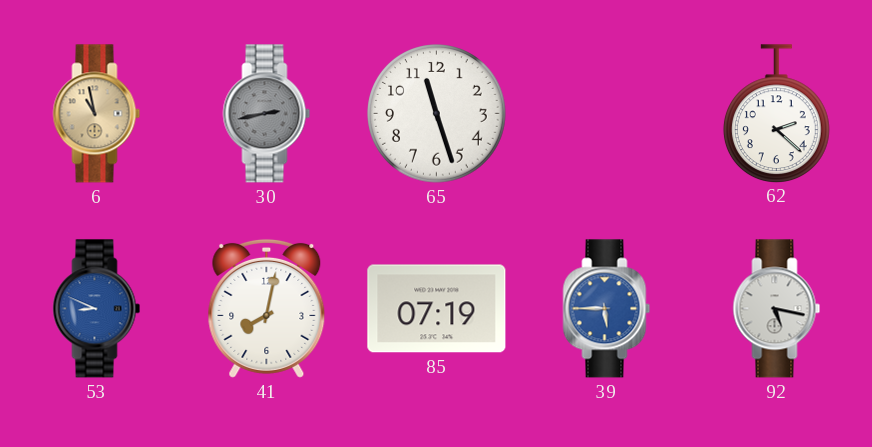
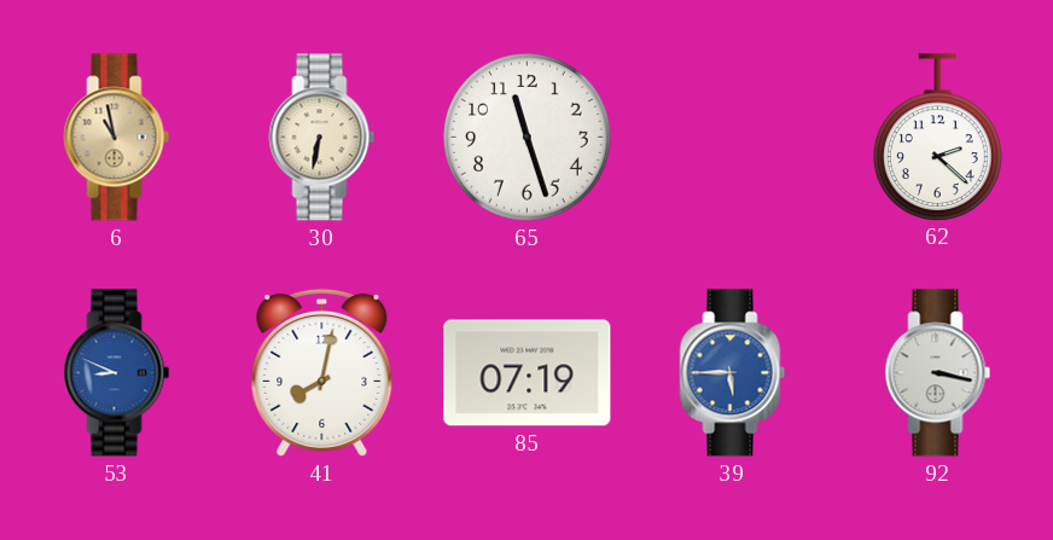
30: 2:43 -> 6:32
30 dial: grey -> cream
92: 5:17 -> 3:17
